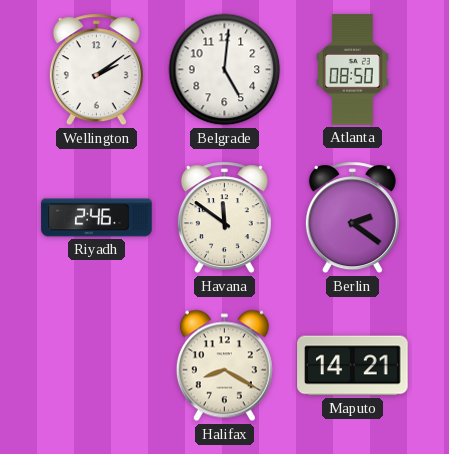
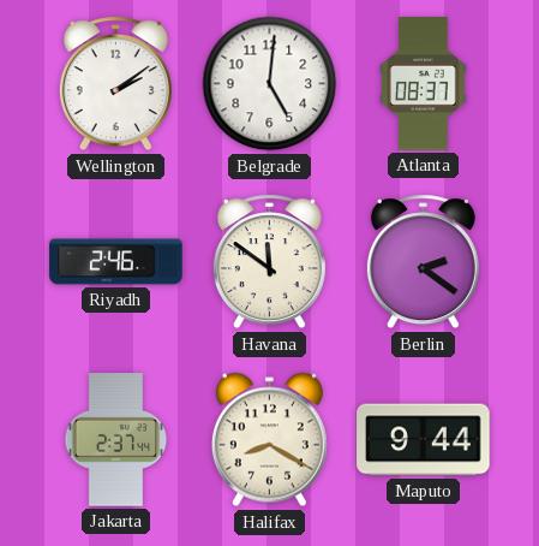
Atlanta: 08:50 -> 08:37
Jakarta: none -> 2:37
Maputo: 14:21 -> 9:44
